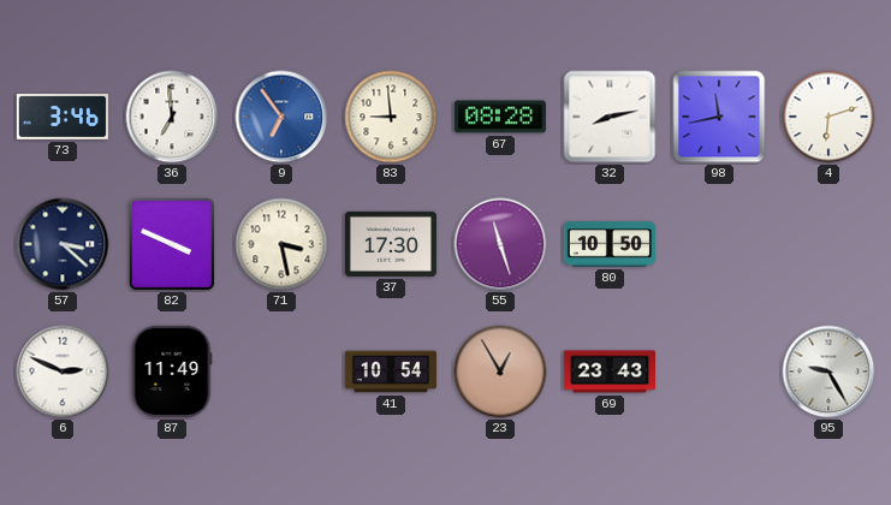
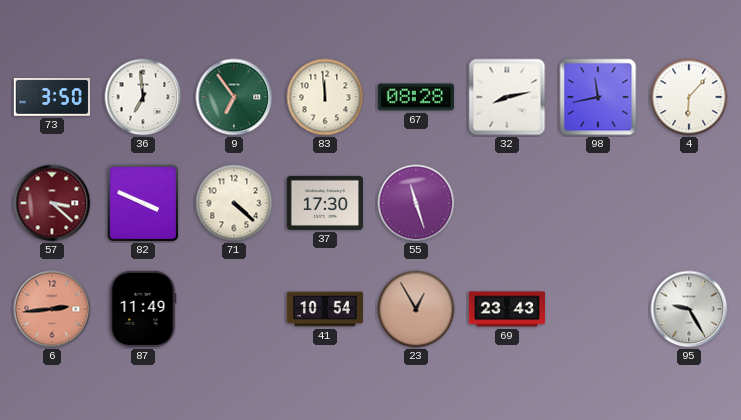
73: 3:46 -> 3:50
9 dial: blue -> green
83: 8:59 -> 11:59
4: 6:12 -> 6:07
57 dial: navy -> burgundy
71: 3:28 -> 4:22
80: 10:50 -> none
6: 2:49 -> 2:44
6 dial: white -> salmon
